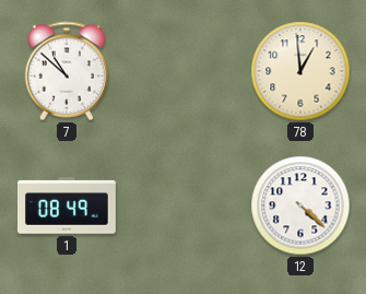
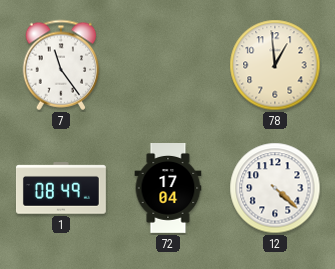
7: 10:52 -> 11:24
72: none -> 17:04
